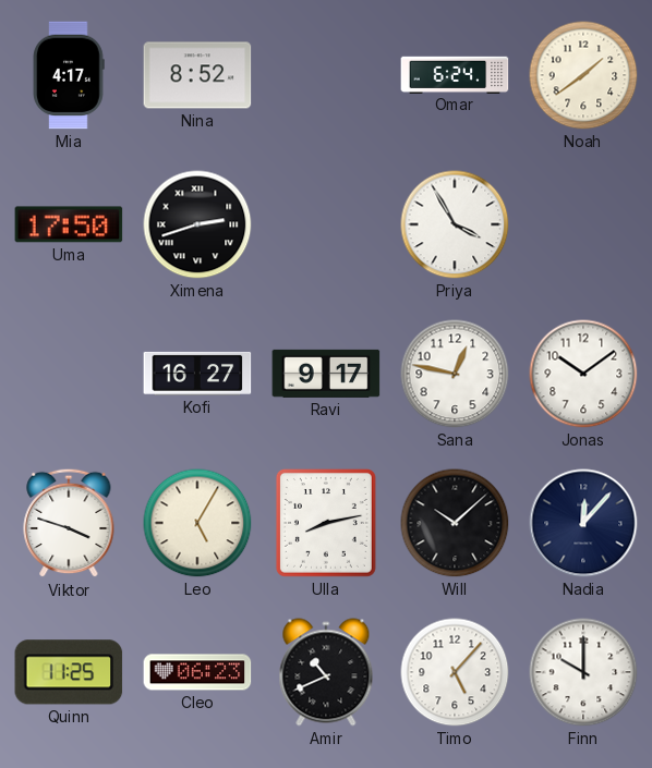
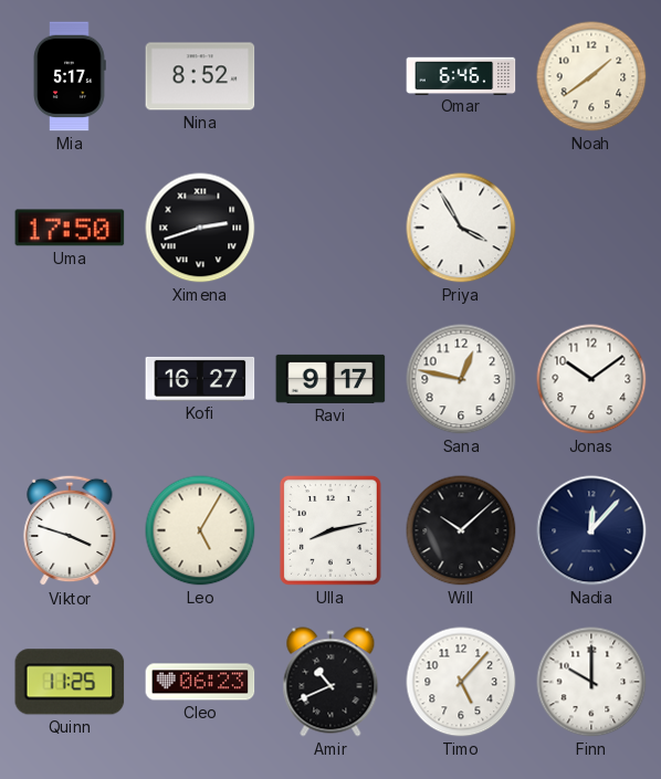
Mia: 4:17 -> 5:17
Omar: 6:24 -> 6:46
